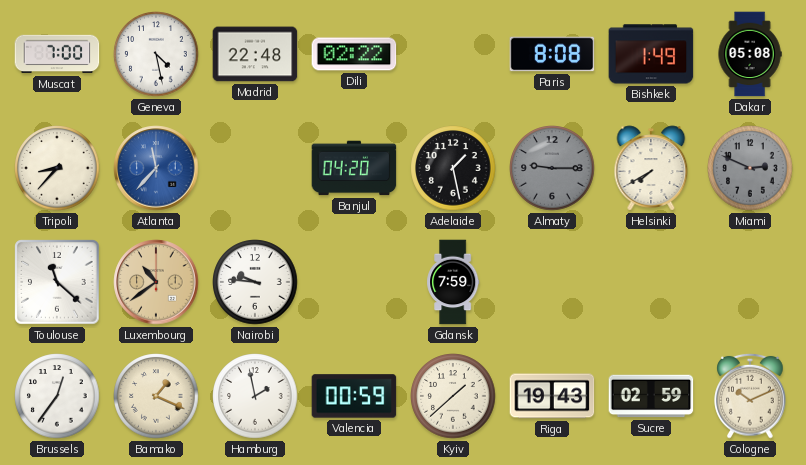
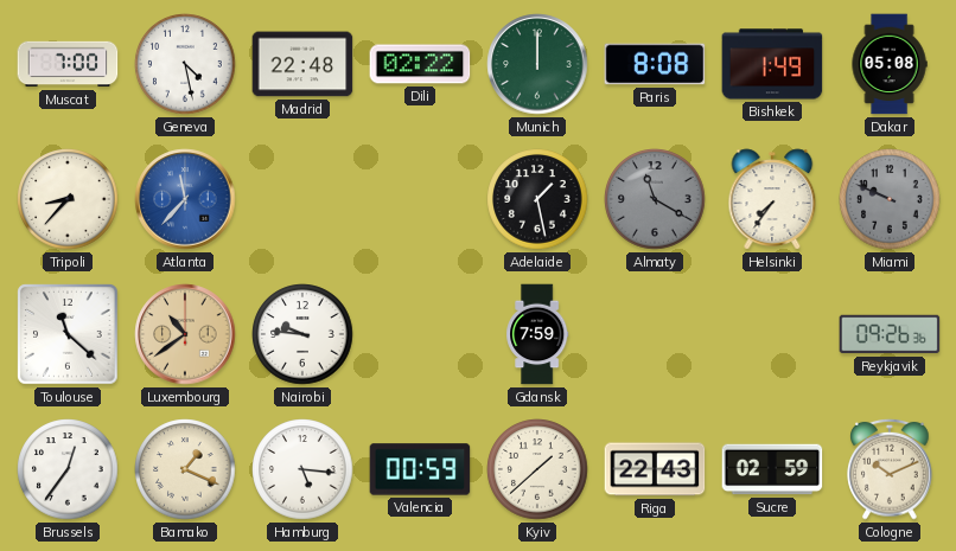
Munich: none -> 12:00
Banjul: 04:20 -> none
Almaty: 9:15 -> 11:20
Helsinki: 7:40 -> 7:36
Miami: 2:49 -> 9:49
Reykjavik: none -> 09:26
Hamburg: 1:58 -> 5:16
Riga: 19:43 -> 22:43
